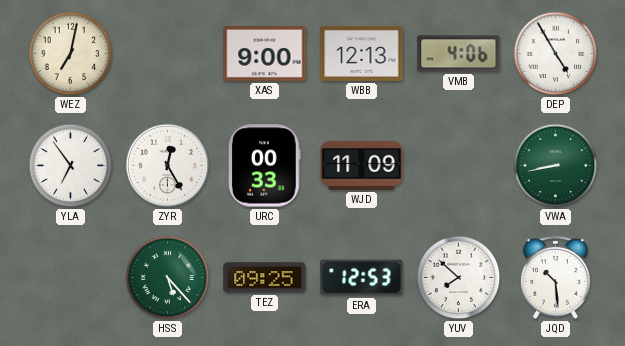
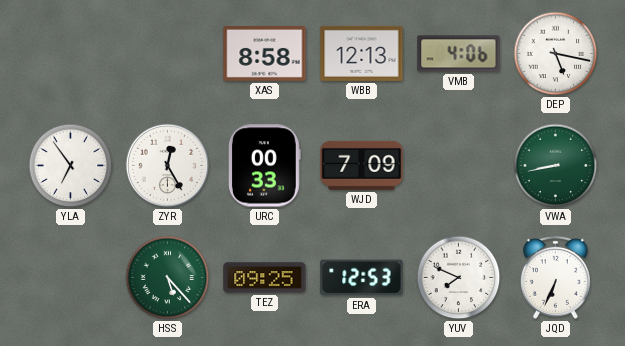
WEZ: 7:02 -> none
XAS: 9:00 -> 8:58
DEP: 4:55 -> 5:17
WJD: 11:09 -> 7:09
YUV: 7:52 -> 7:49
JQD: 10:29 -> 6:34
